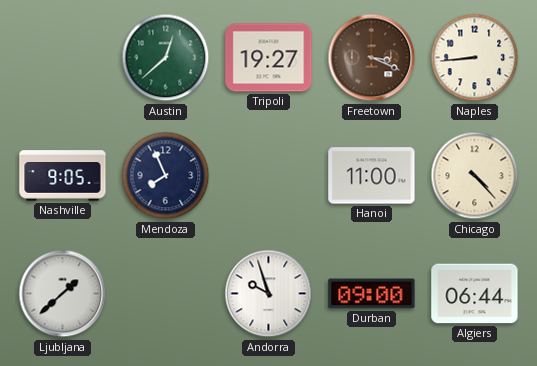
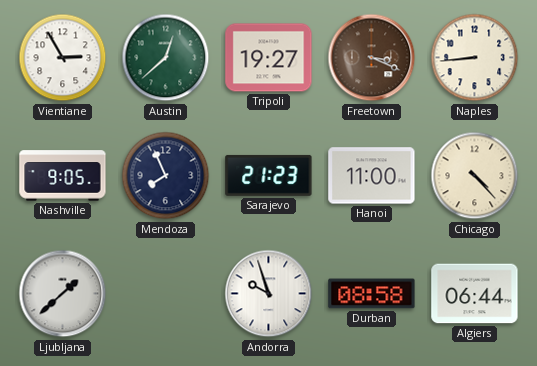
Vientiane: none -> 2:55
Sarajevo: none -> 21:23
Durban: 09:00 -> 08:58
